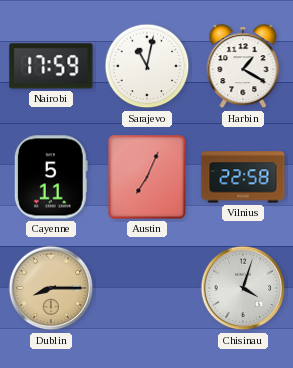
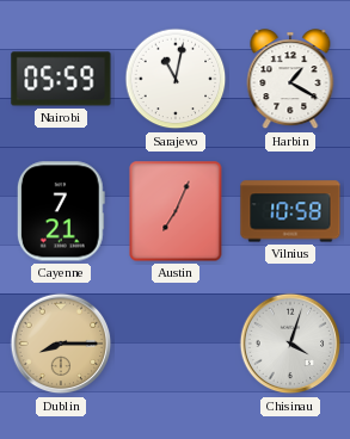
Nairobi: 17:59 -> 05:59
Cayenne: 5:11 -> 7:21
Vilnius: 22:58 -> 10:58
